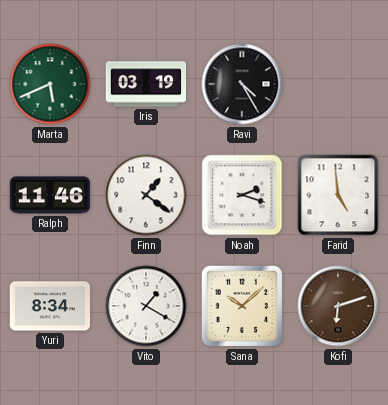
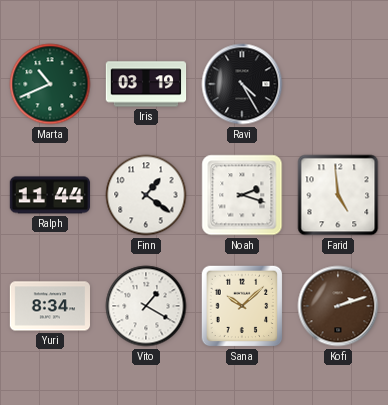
Marta: 5:41 -> 10:41
Ralph: 11:46 -> 11:44
Kofi: 6:12 -> 2:12
